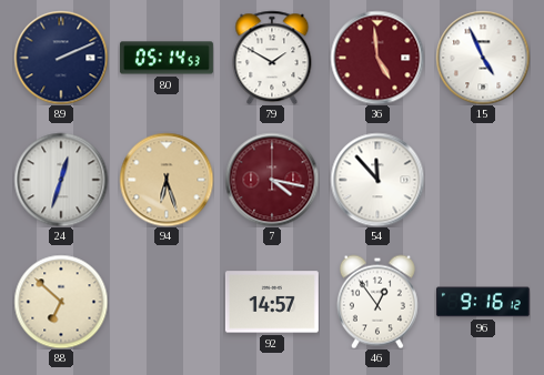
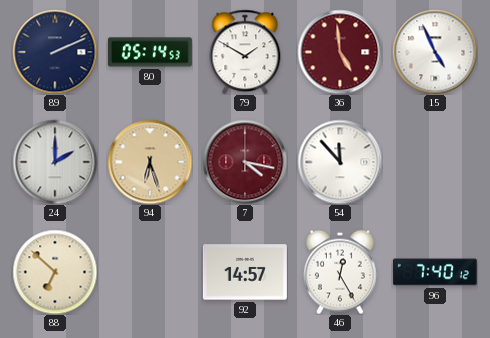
24: 12:33 -> 2:00
46: 12:54 -> 12:25
96: 9:16 -> 7:40
